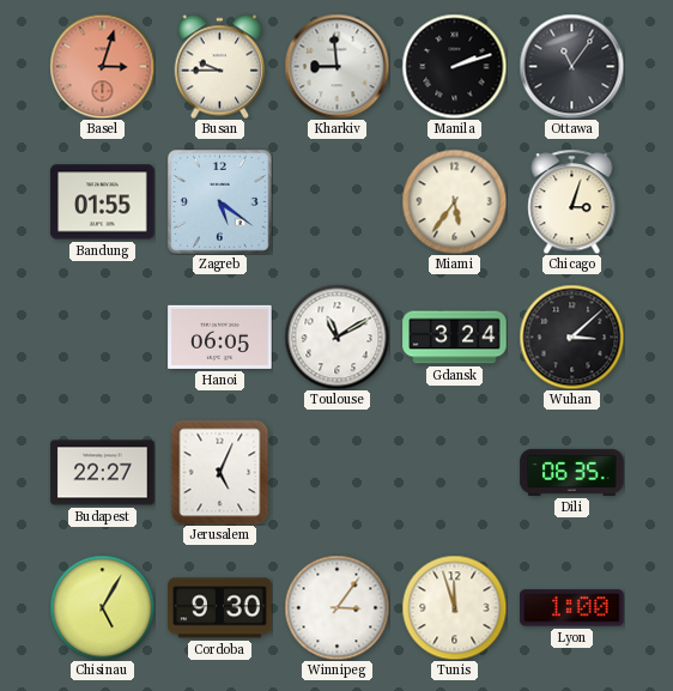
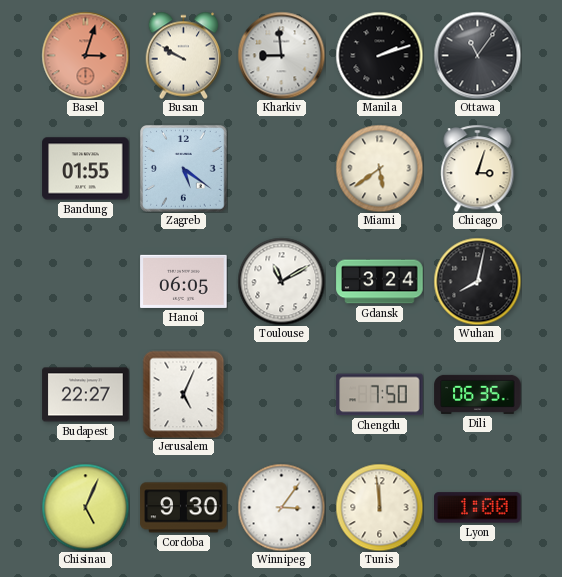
Busan: 9:45 -> 9:50
Miami: 5:36 -> 5:39
Wuhan: 3:08 -> 8:02
Chengdu: none -> 7:50
Chisinau: 5:05 -> 5:04
Tunis: 11:57 -> 11:59
